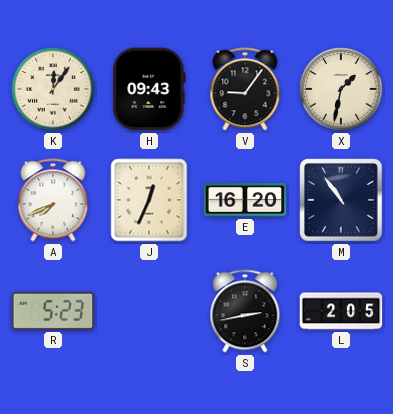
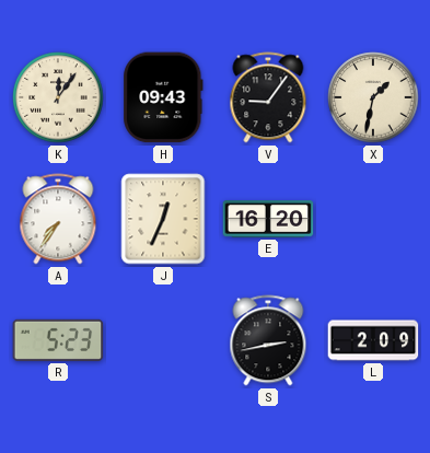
A: 7:41 -> 7:36
M: 10:54 -> none
L: 2:05 -> 2:09
